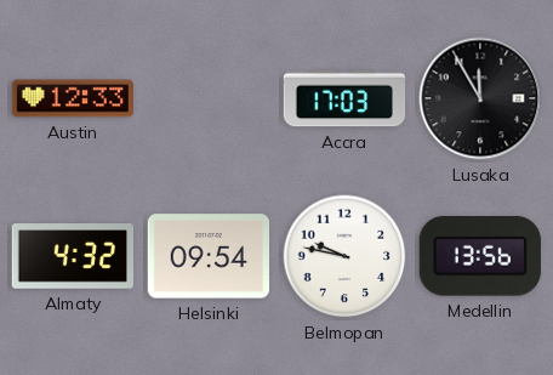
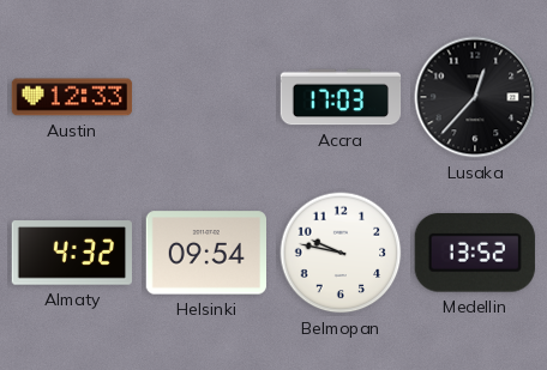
Lusaka: 11:55 -> 12:37
Medellin: 13:56 -> 13:52
